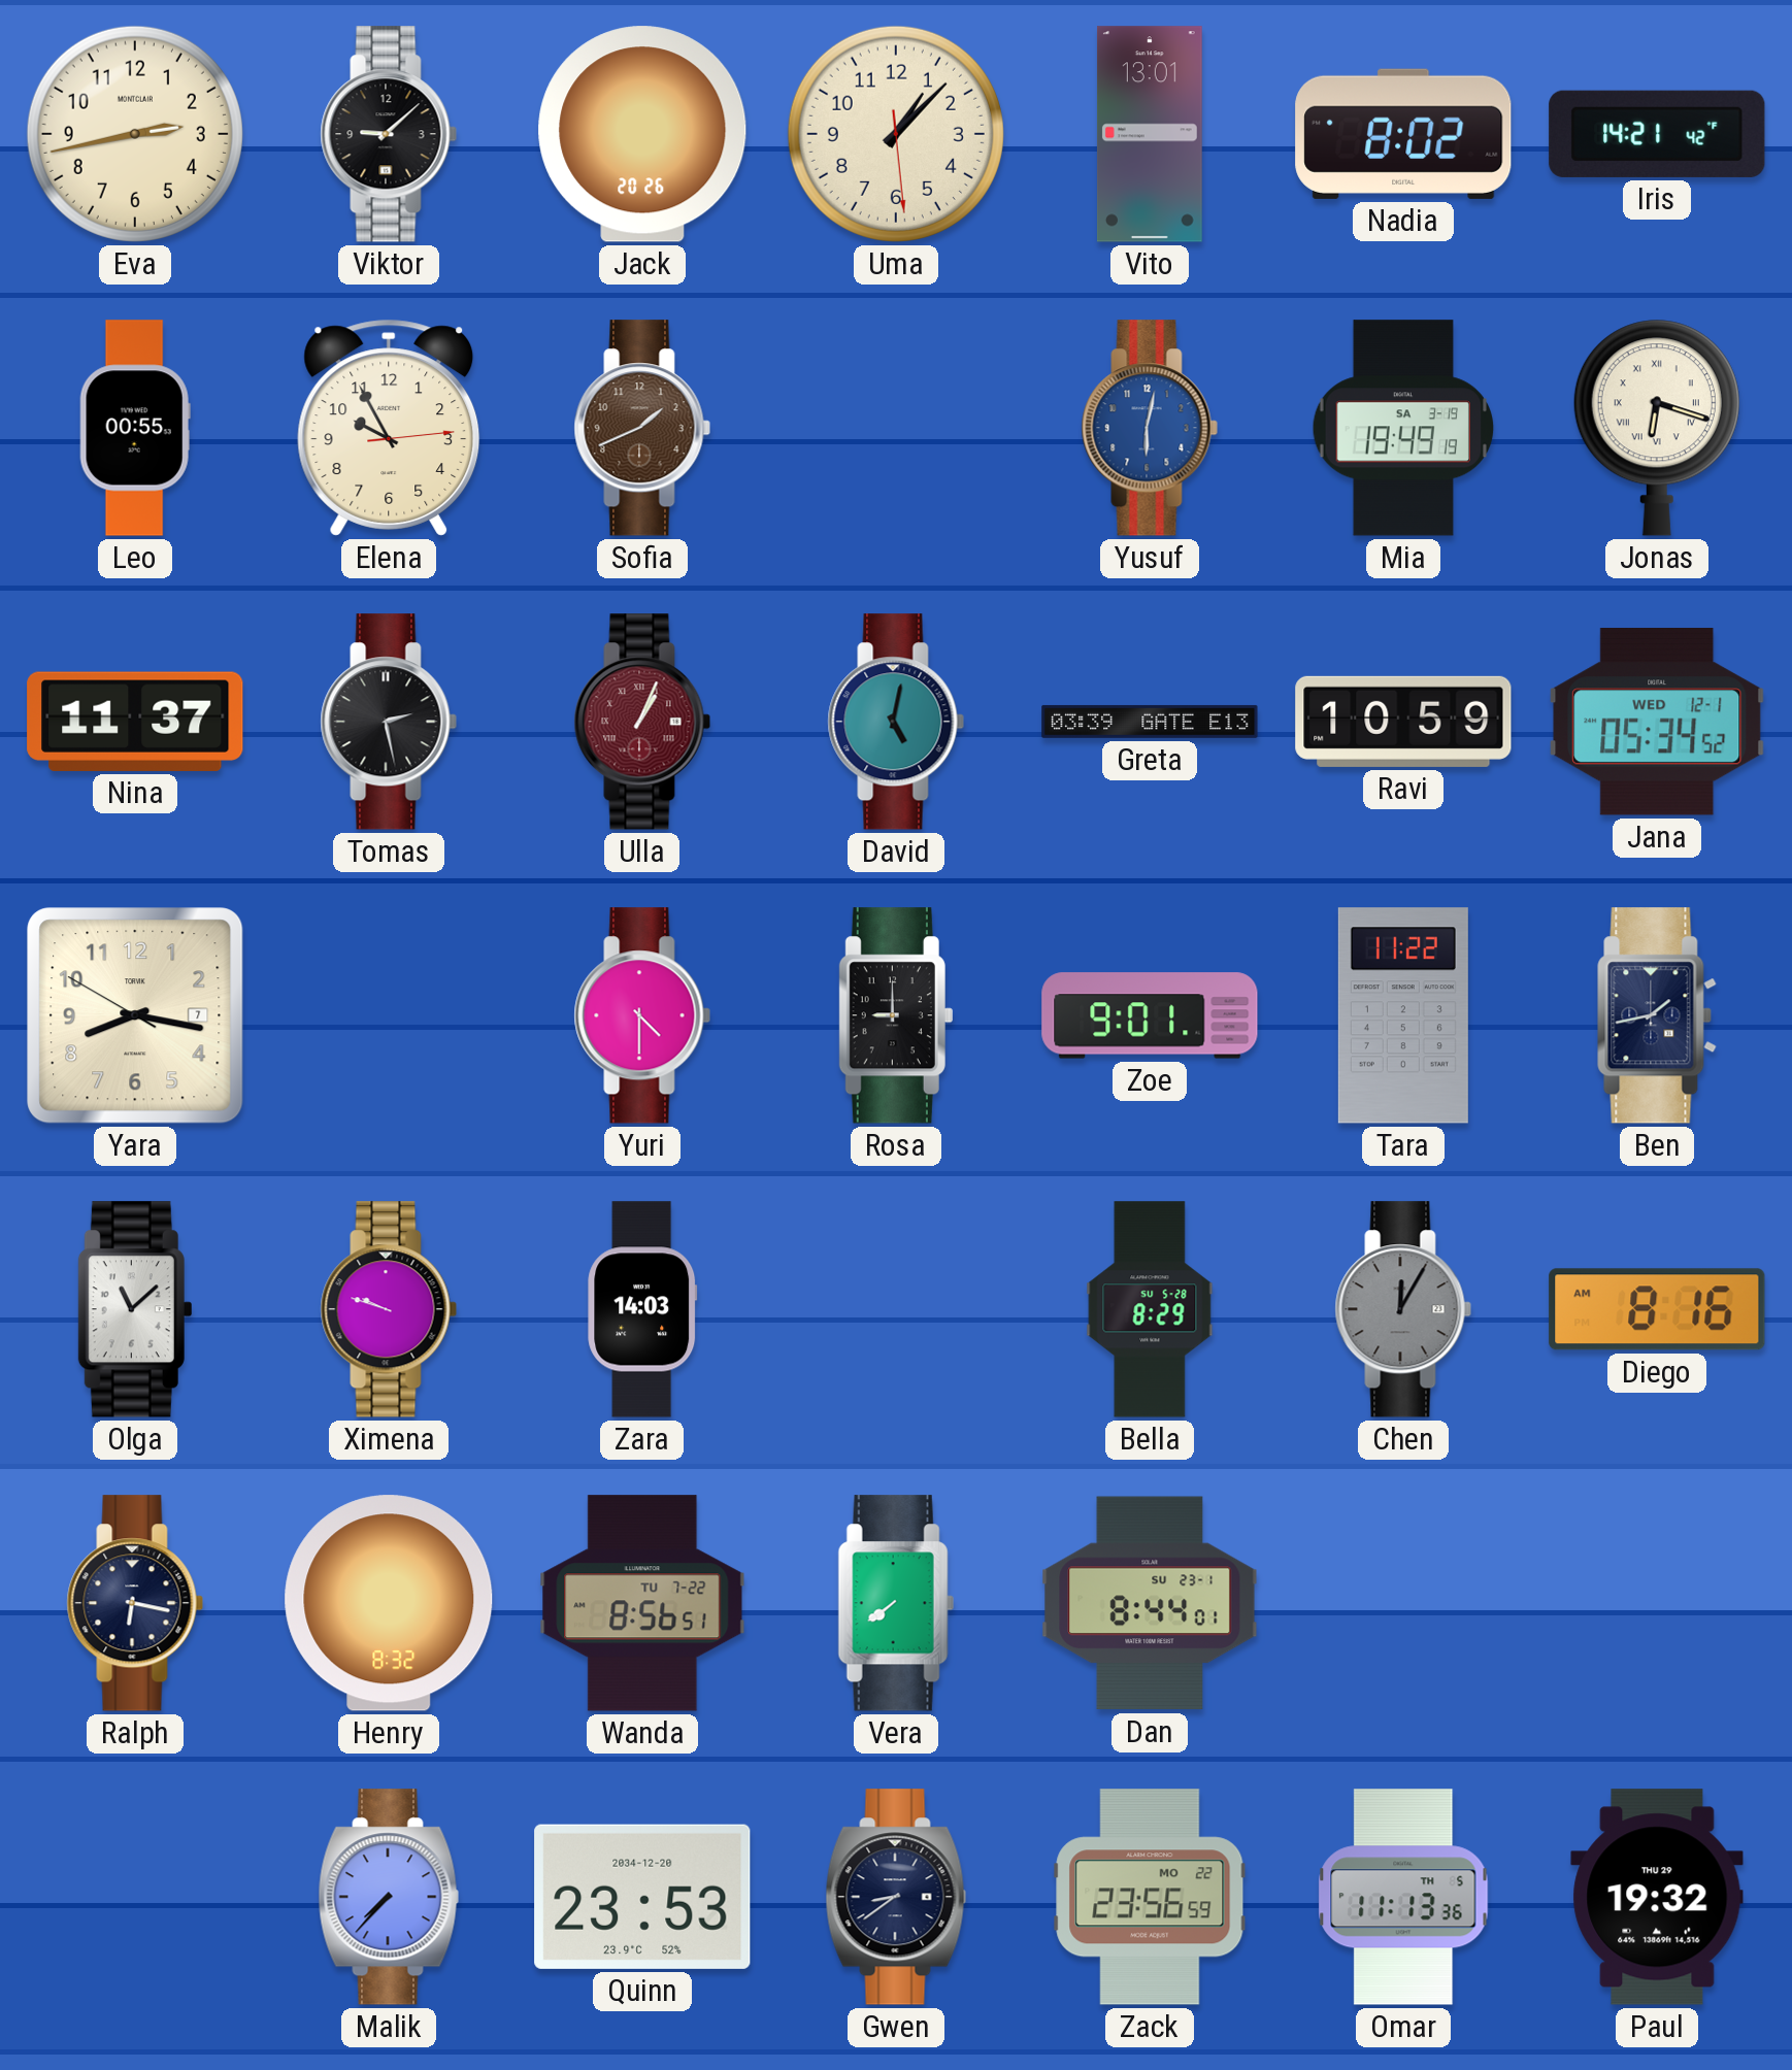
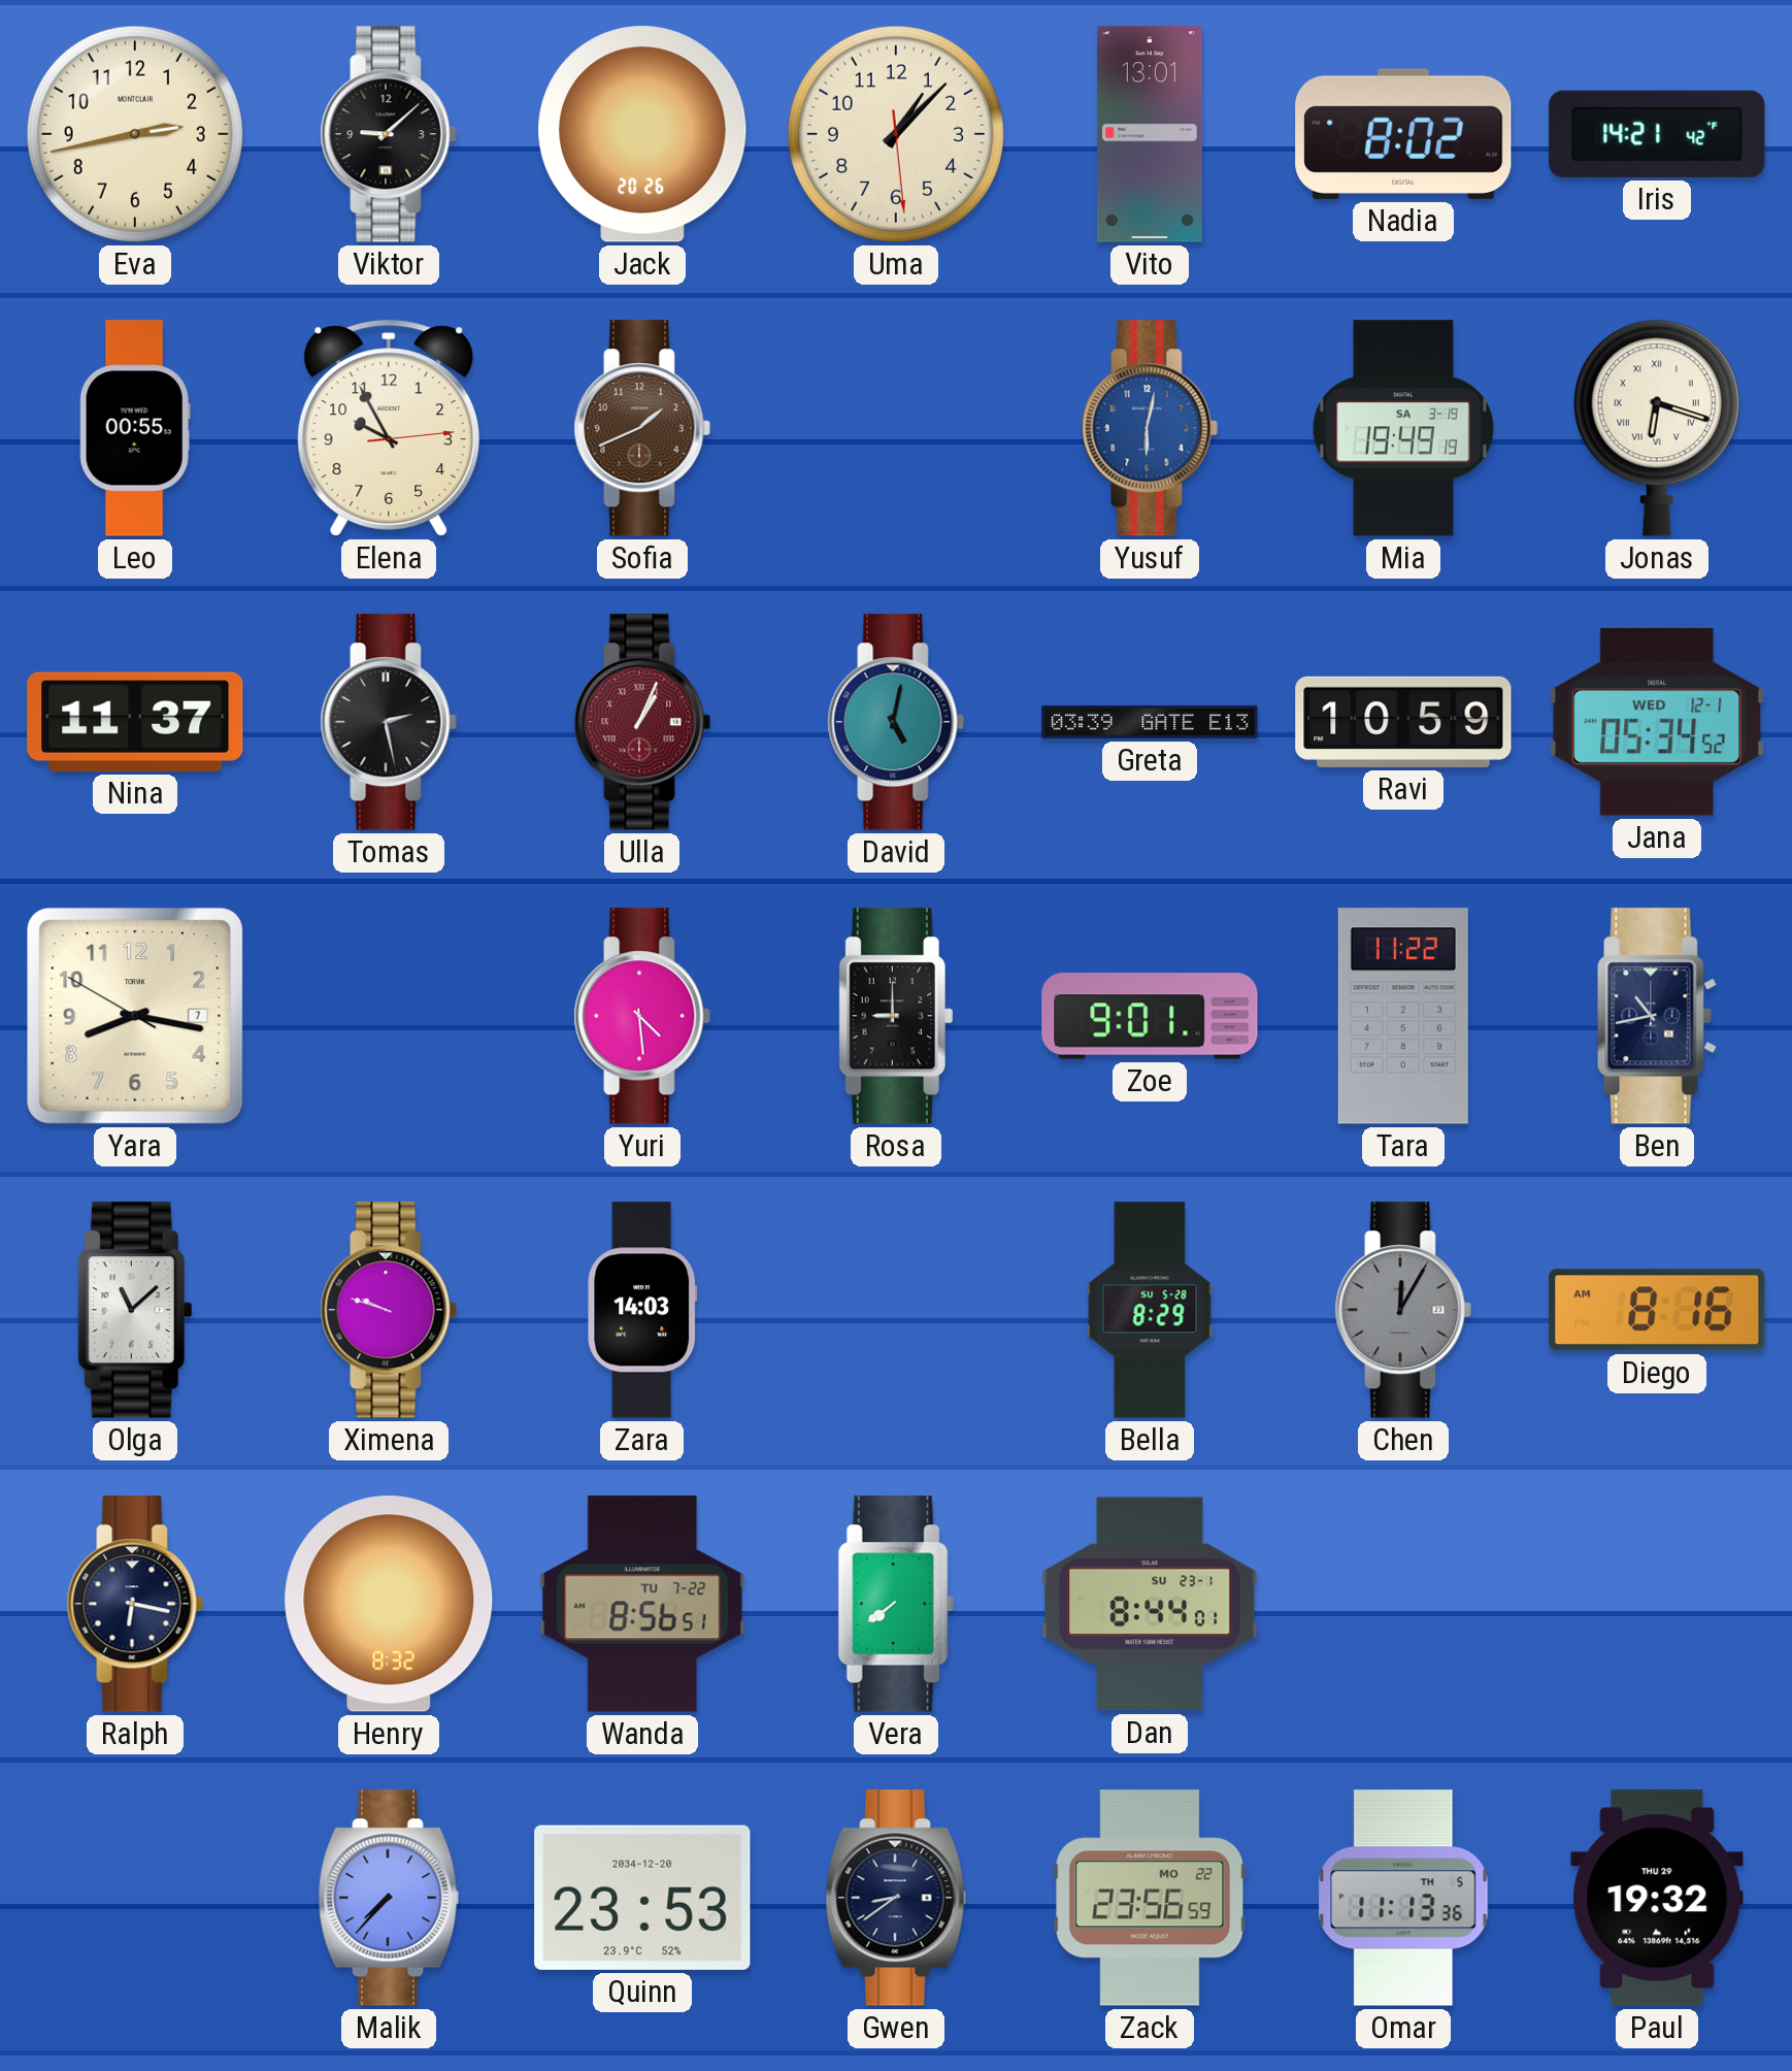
Yuri: 4:30 -> 4:29
Ben: 1:43 -> 10:43
